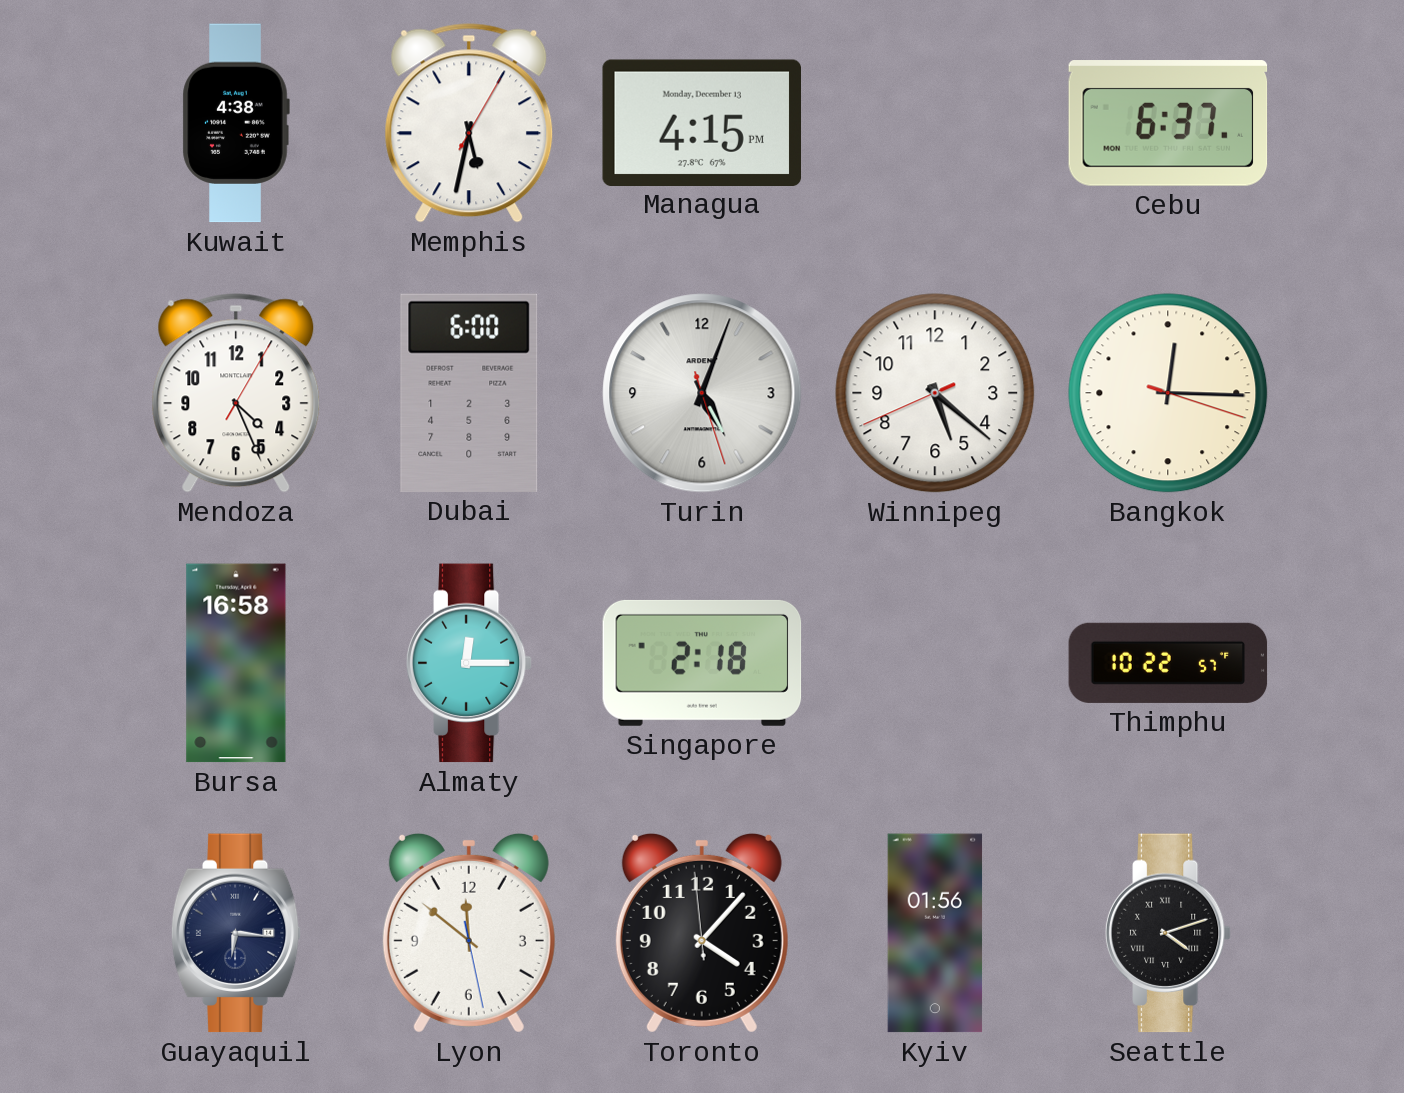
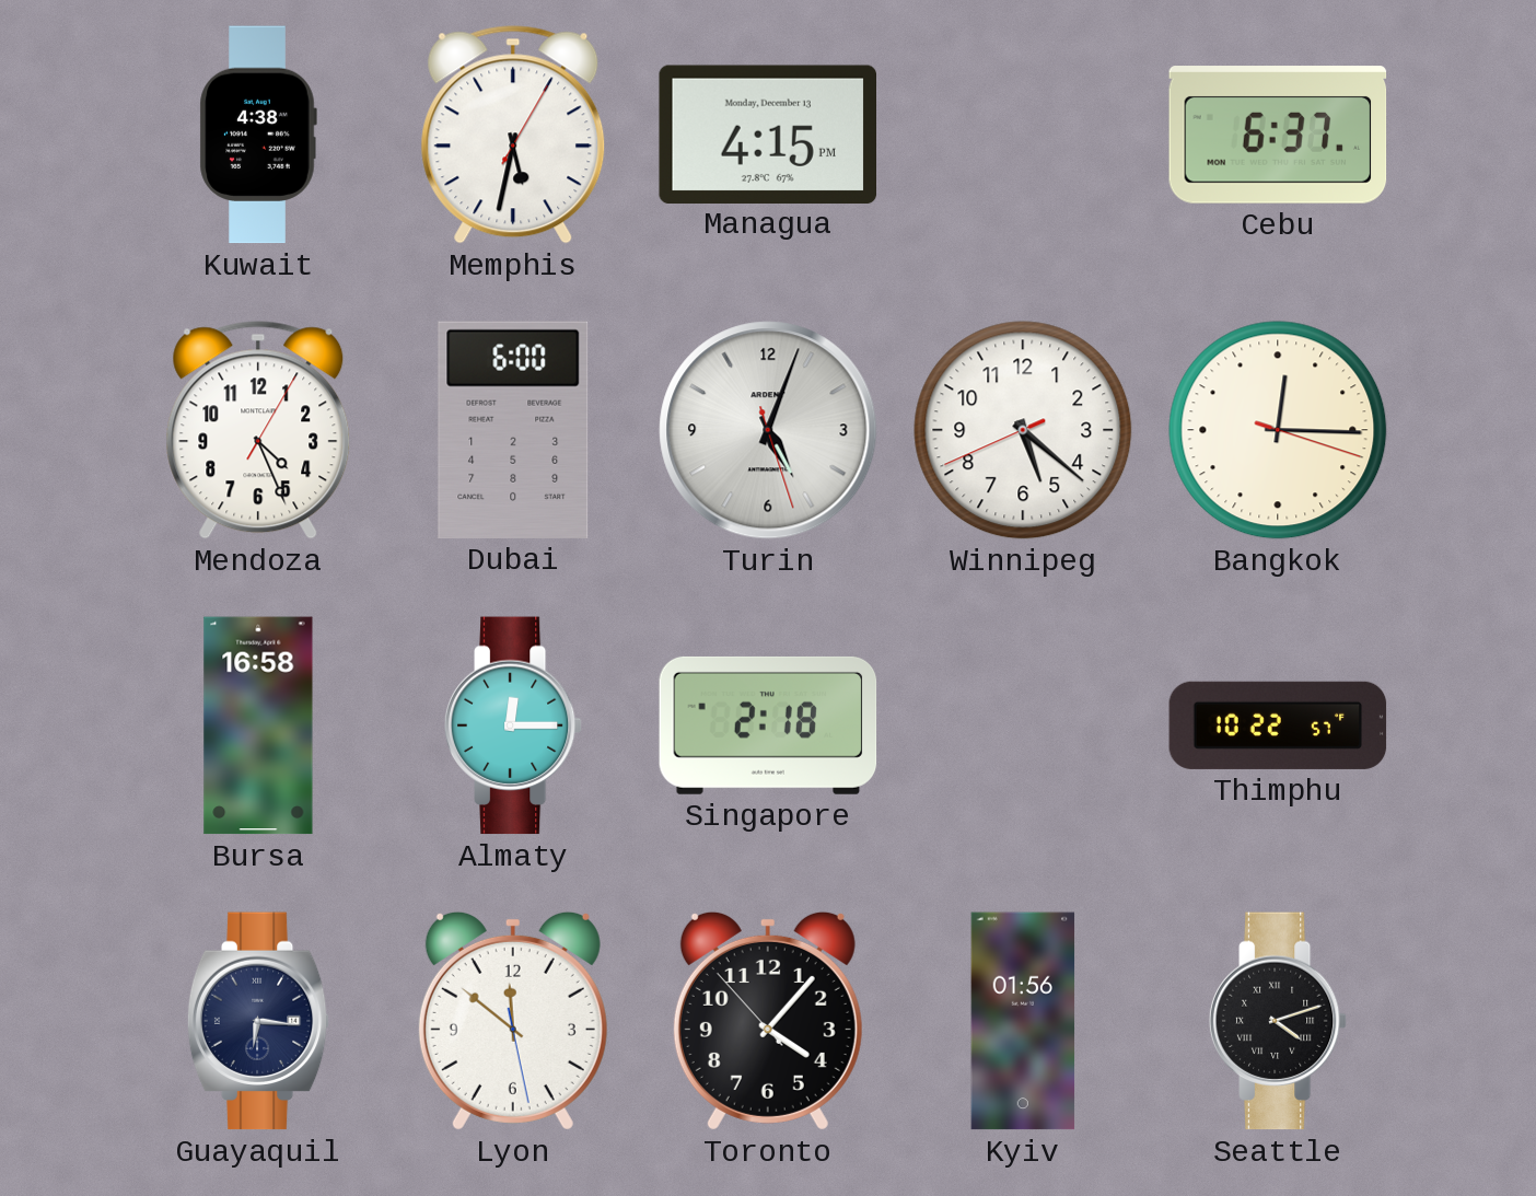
Toronto: 4:06:59 -> 4:06:53
